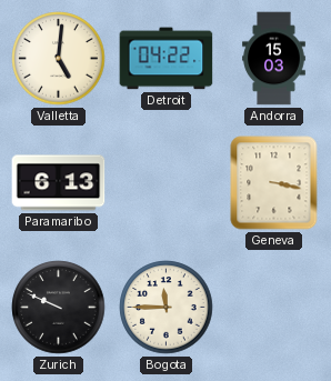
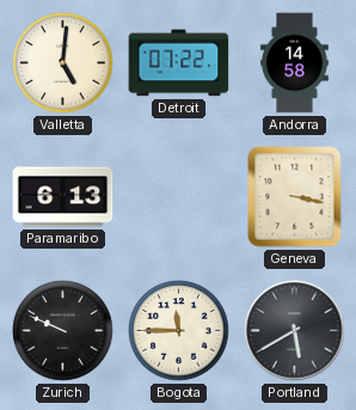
Detroit: 04:22 -> 07:22
Andorra: 15:03 -> 14:58
Portland: none -> 5:40
